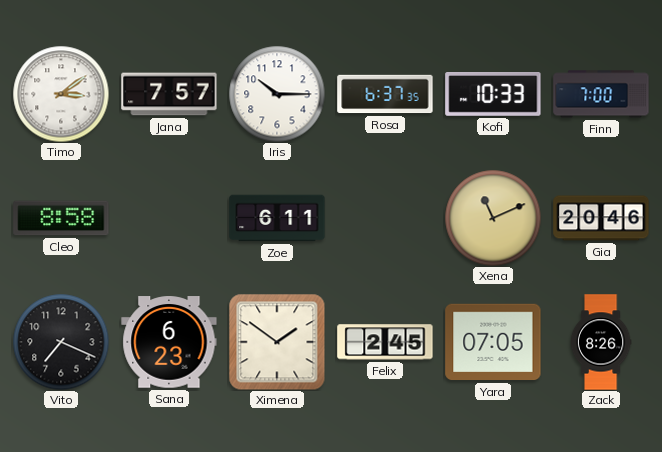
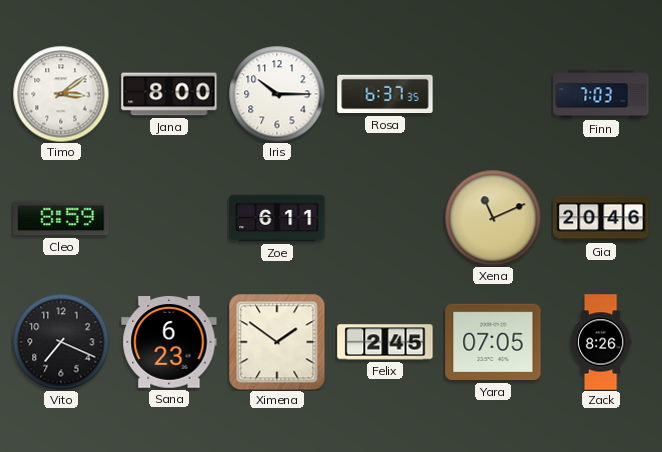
Jana: 7:57 -> 8:00
Kofi: 10:33 -> none
Finn: 7:00 -> 7:03
Cleo: 8:58 -> 8:59
